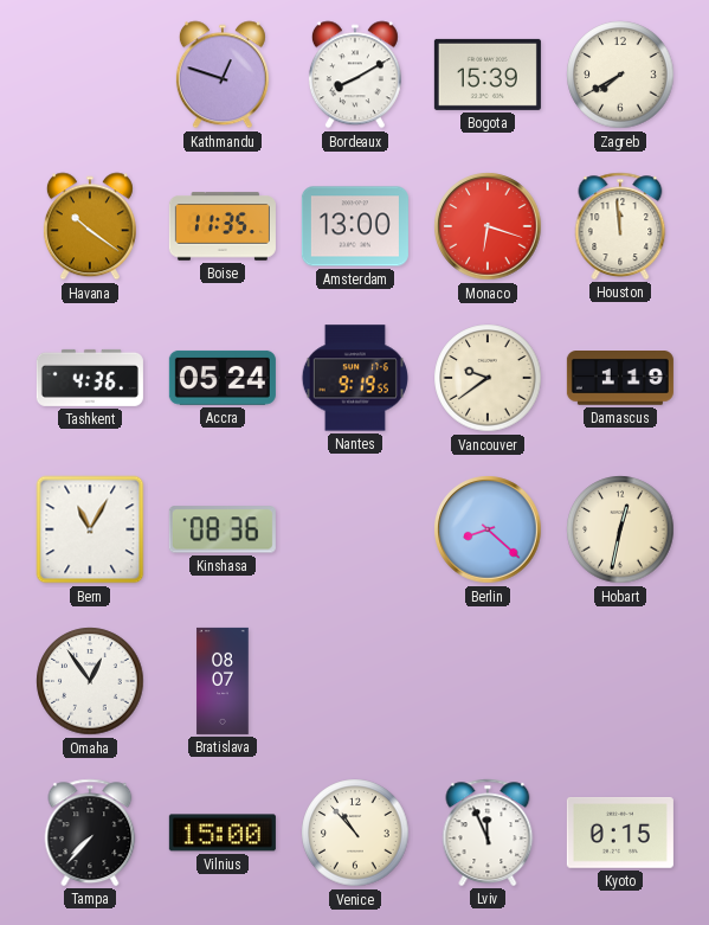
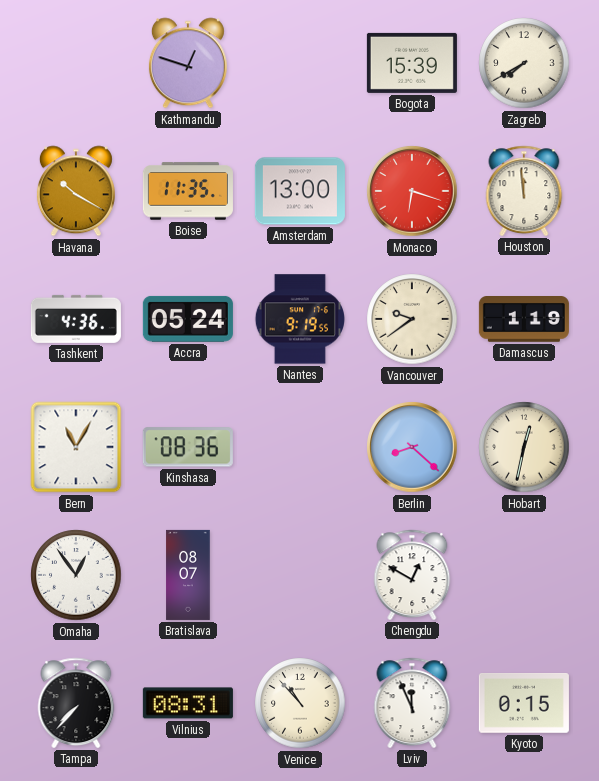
Bordeaux: 8:10 -> none
Havana: 10:21 -> 10:20
Chengdu: none -> 12:50
Vilnius: 15:00 -> 08:31
